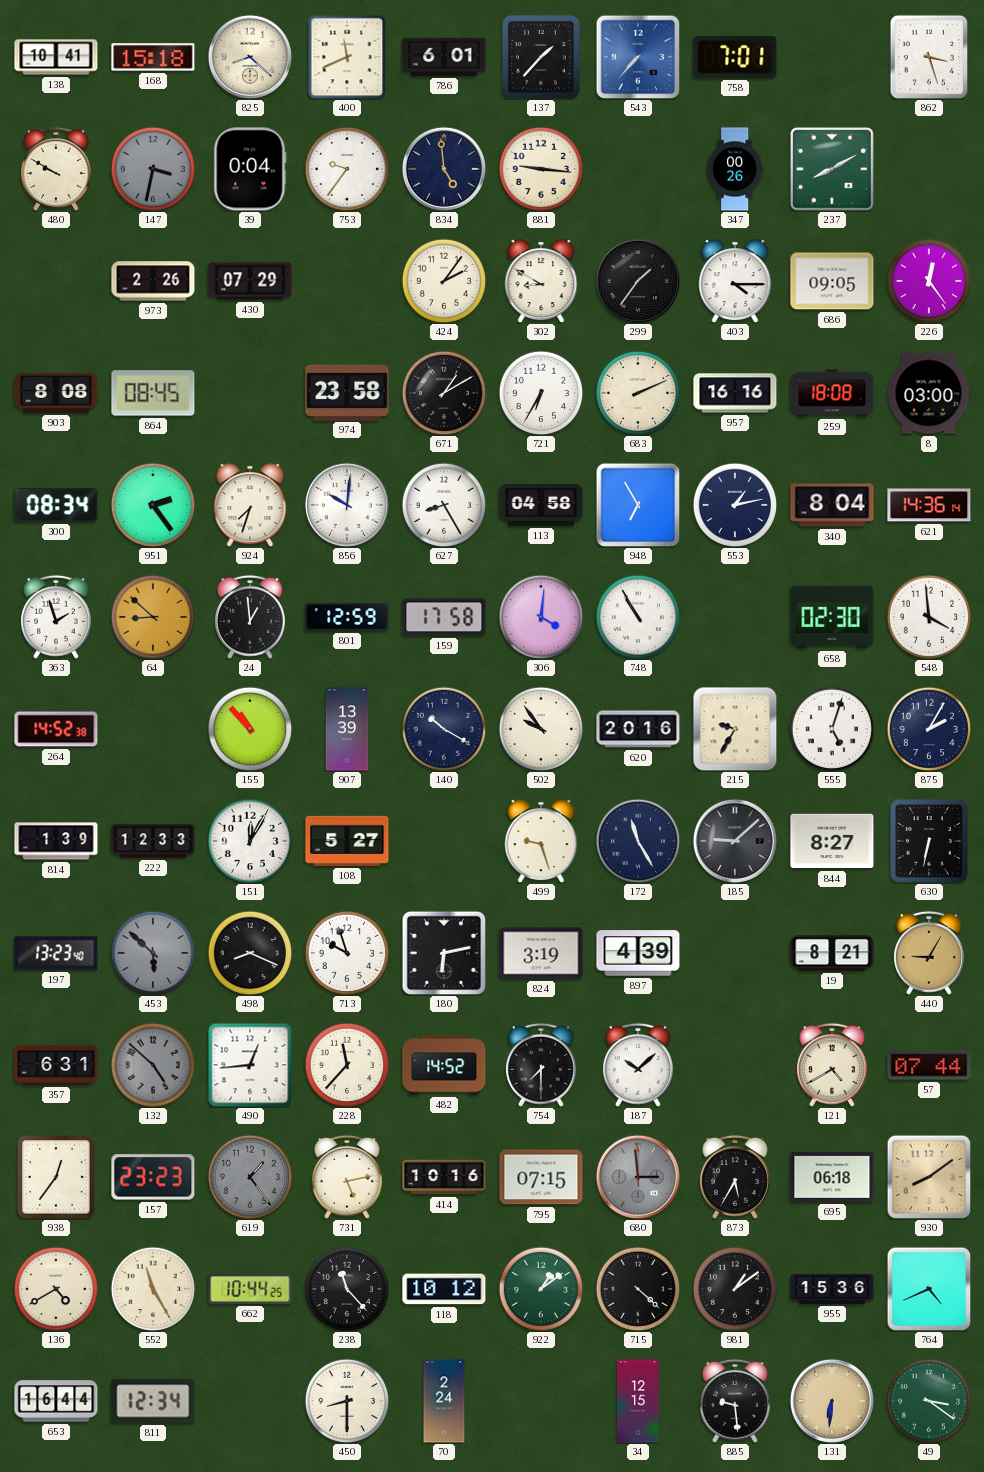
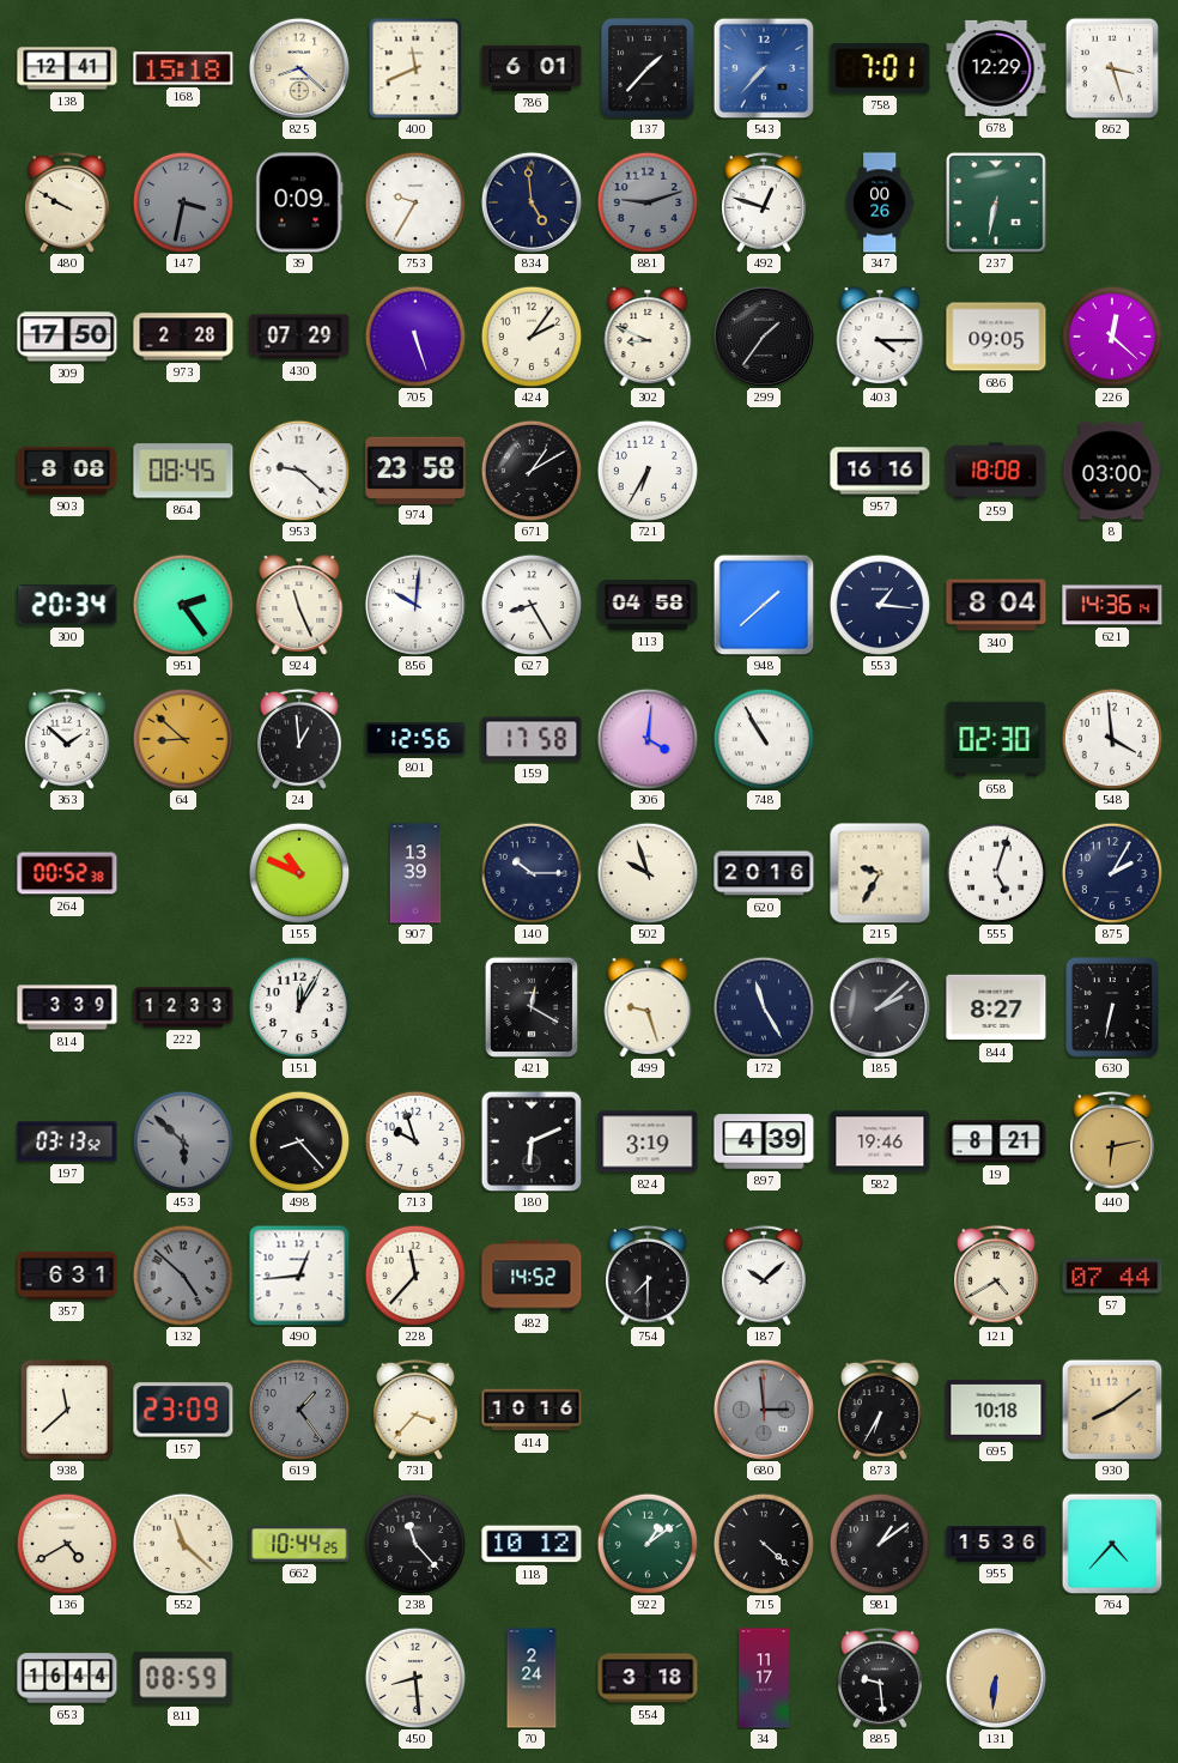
138: 10:41 -> 12:41
678: none -> 12:29
39: 0:04 -> 0:09
753: 9:36 -> 9:35
881: 9:16 -> 9:12
881 dial: cream -> grey
492: none -> 12:48
237: 8:10 -> 6:32
309: none -> 17:50
973: 2:26 -> 2:28
705: none -> 5:27
302: 8:50 -> 8:49
226: 12:24 -> 12:22
953: none -> 9:22
683: 2:11 -> none
300: 08:34 -> 20:34
924: 7:33 -> 11:26
948: 6:55 -> 1:38
553: 1:13 -> 1:16
363: 1:57 -> 1:52
801: 12:59 -> 12:56
264: 14:52 -> 00:52
155: 10:53 -> 10:49
140: 10:20 -> 10:15
502: 9:54 -> 9:57
814: 1:39 -> 3:39
108: 5:27 -> none
421: none -> 12:20
185: 9:08 -> 2:08
197: 13:23 -> 03:13
498: 8:19 -> 8:23
180: 6:13 -> 6:11
582: none -> 19:46
440: 9:05 -> 6:13
938: 12:36 -> 11:38
157: 23:23 -> 23:09
731: 5:13 -> 3:37
795: 07:15 -> none
873: 5:35 -> 6:35
695: 06:18 -> 10:18
552: 11:25 -> 11:22
764: 4:41 -> 4:37
811: 12:34 -> 08:59
450: 8:30 -> 8:29
554: none -> 3:18
34: 12:15 -> 11:17
49: 3:21 -> none
